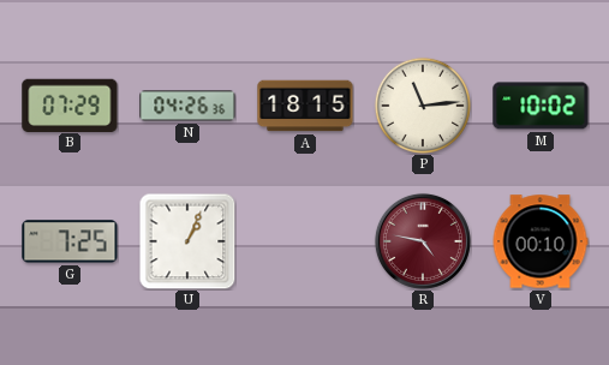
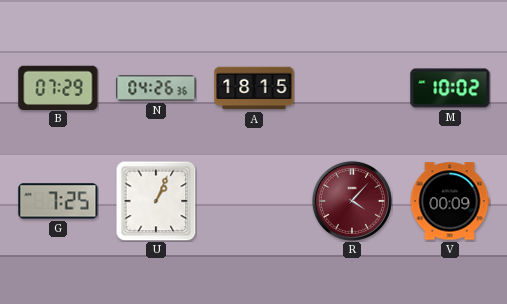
P: 11:14 -> none
R: 4:47 -> 4:07
V: 00:10 -> 00:09
